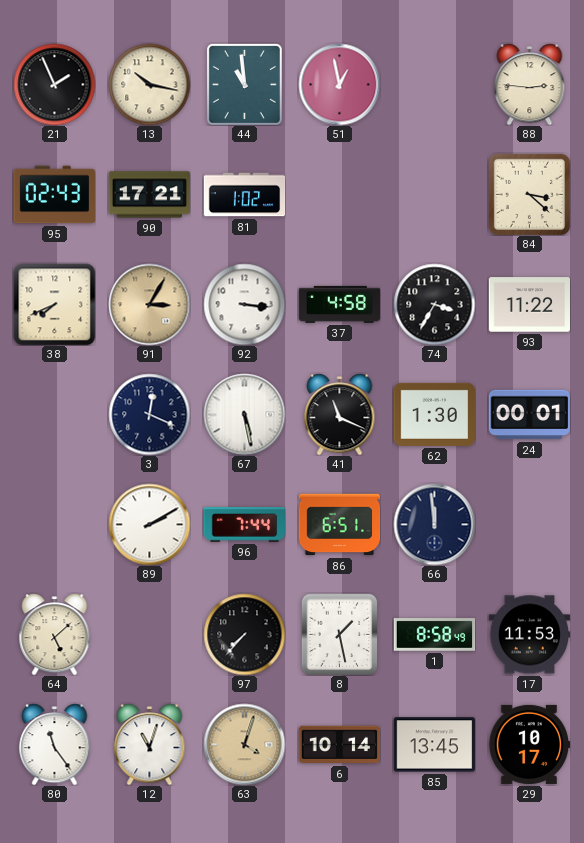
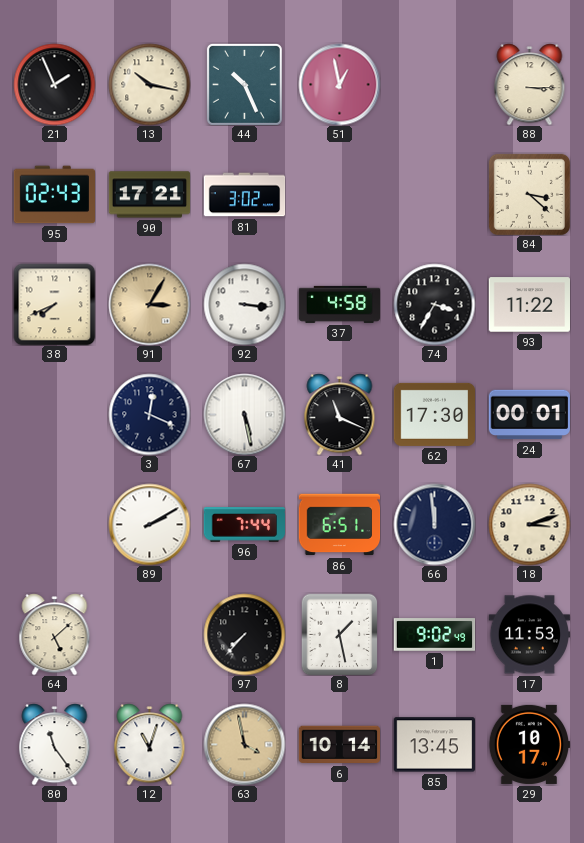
44: 10:59 -> 10:26
88: 2:46 -> 3:15
81: 1:02 -> 3:02
62: 1:30 -> 17:30
18: none -> 3:12
1: 8:58 -> 9:02
63: 4:03 -> 3:58
